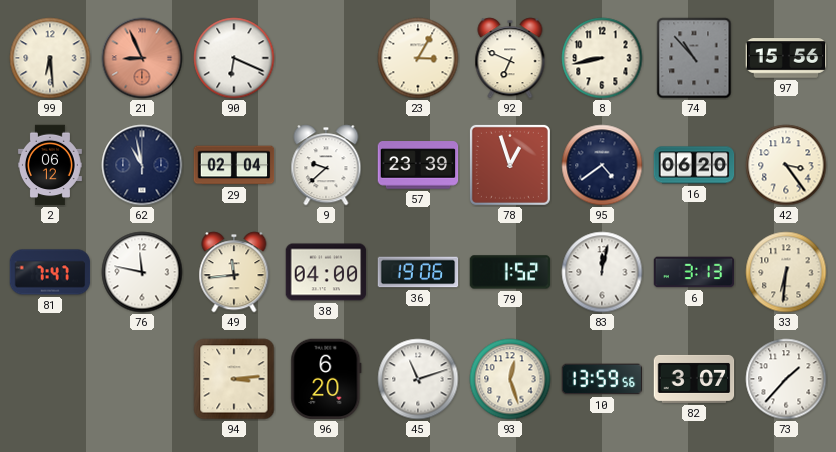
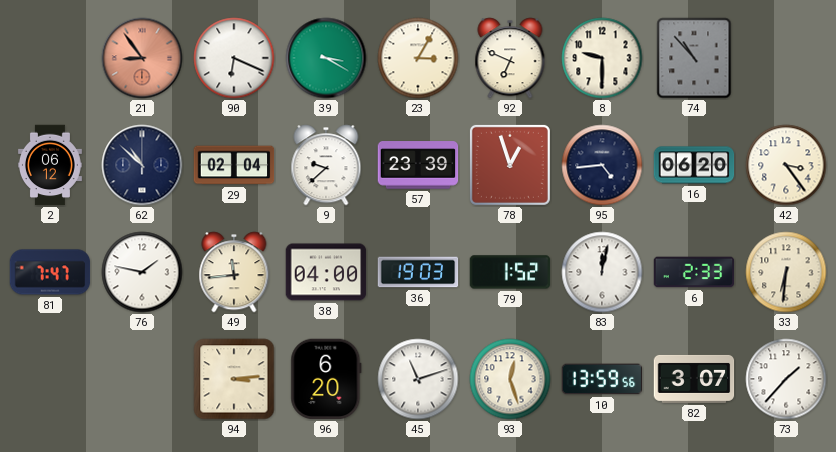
99: 6:29 -> none
21: 8:56 -> 8:54
39: none -> 3:20
8: 8:43 -> 9:30
97: 15:56 -> none
62: 10:58 -> 10:52
95: 4:39 -> 4:44
76: 11:47 -> 1:47
36: 19:06 -> 19:03
6: 3:13 -> 2:33
